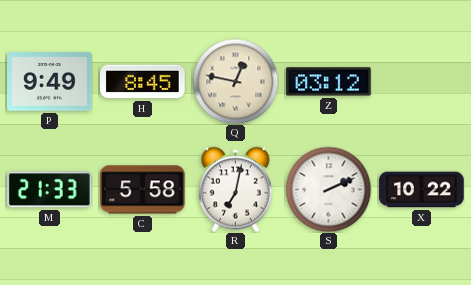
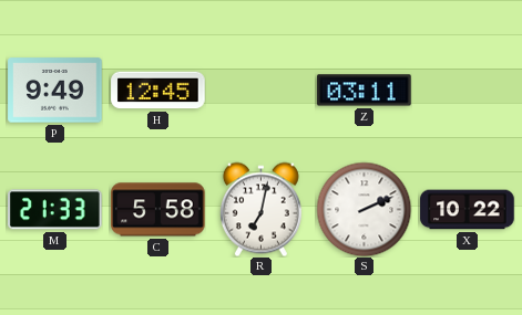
H: 8:45 -> 12:45
Q: 12:47 -> none
Z: 03:12 -> 03:11
